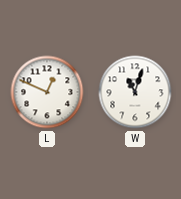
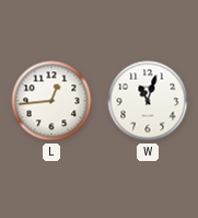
L: 12:49 -> 12:44
